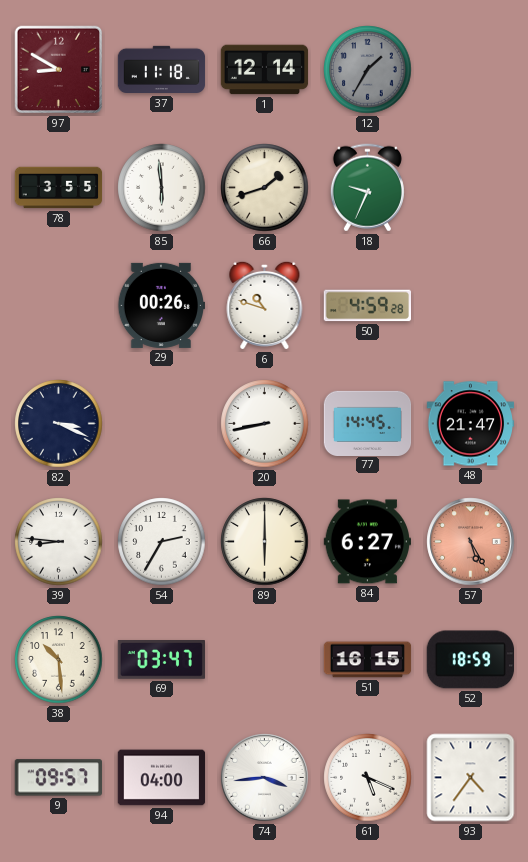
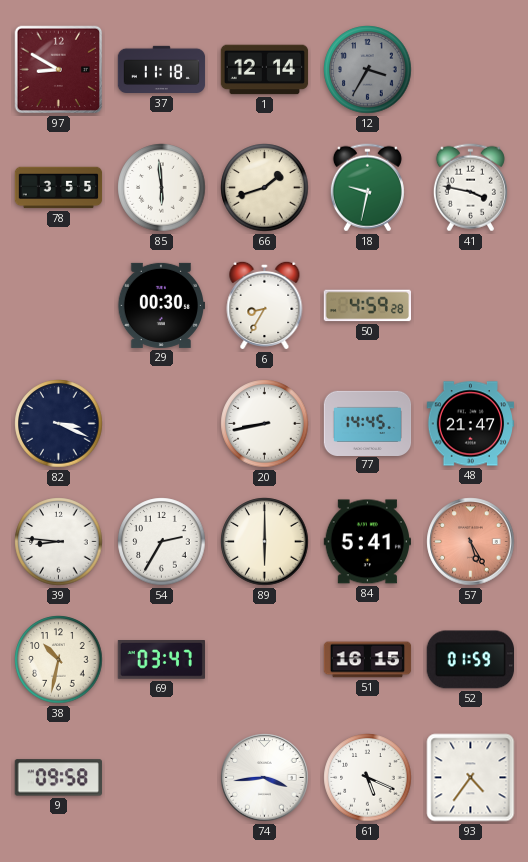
12: 1:35 -> 3:35
18: 9:34 -> 9:32
41: none -> 3:47
29: 00:26 -> 00:30
6: 10:48 -> 8:35
84: 6:27 -> 5:41
38: 10:29 -> 10:32
52: 18:59 -> 01:59
9: 09:57 -> 09:58
94: 04:00 -> none
